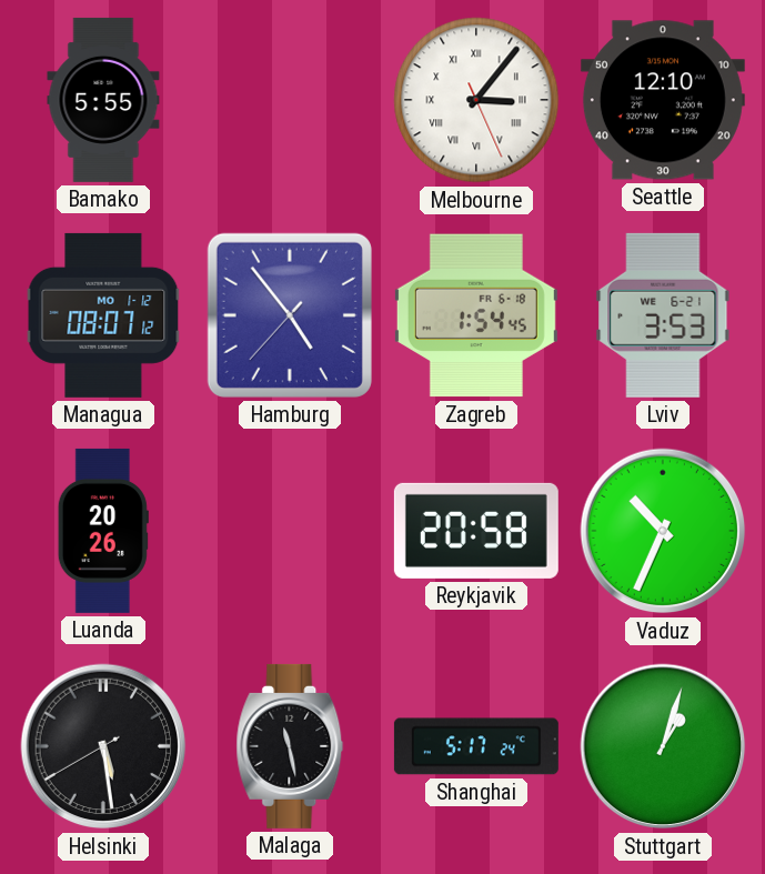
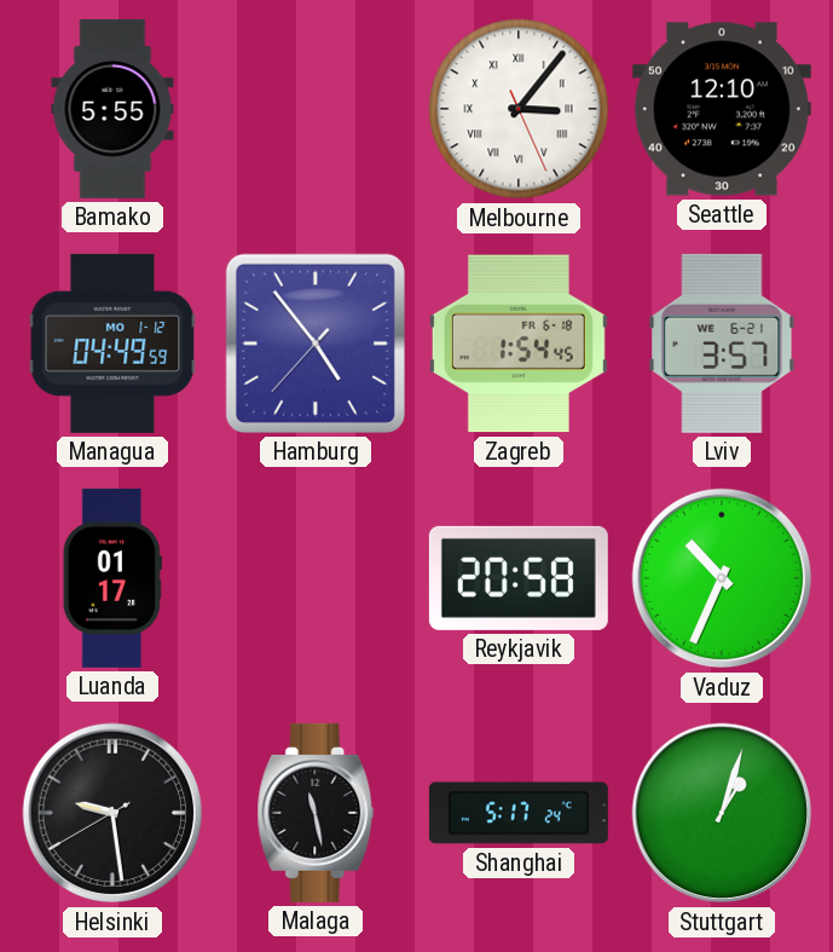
Managua: 08:07 -> 04:49
Lviv: 3:53 -> 3:57
Luanda: 20:26 -> 01:17
Helsinki: 5:28 -> 9:28
